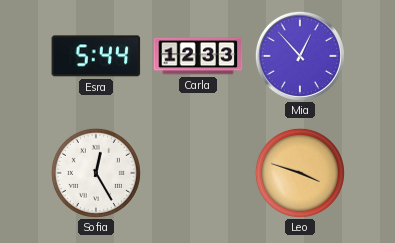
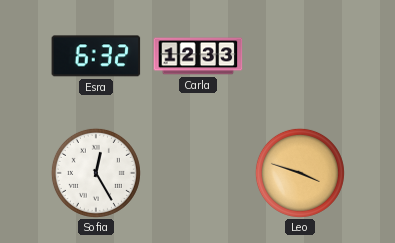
Esra: 5:44 -> 6:32
Mia: 12:53 -> none
